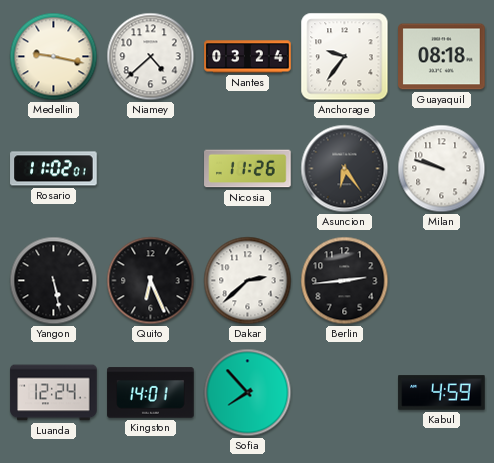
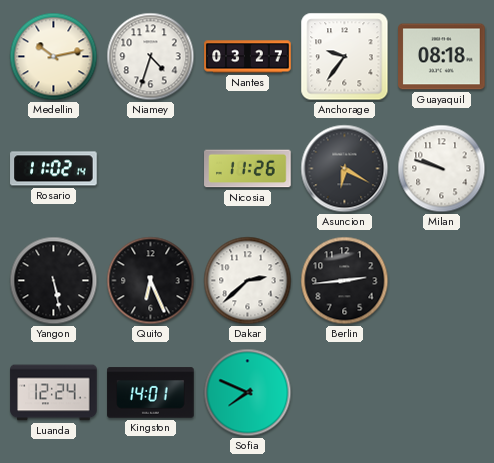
Medellin: 9:17 -> 10:13
Niamey: 4:38 -> 4:33
Nantes: 03:24 -> 03:27
Rosario: 11:02:01 -> 11:02:14
Asuncion: 6:24 -> 6:20
Sofia: 7:53 -> 7:49
Kabul: 4:59 -> none
